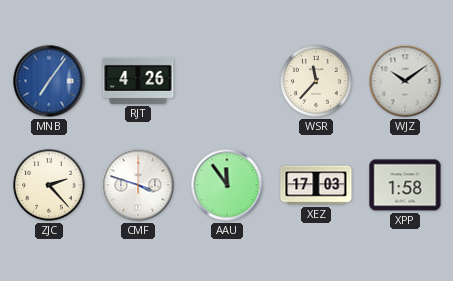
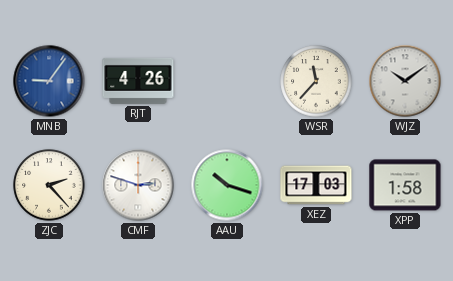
MNB: 7:06 -> 9:06
CMF: 3:48 -> 2:48
AAU: 11:54 -> 10:18
